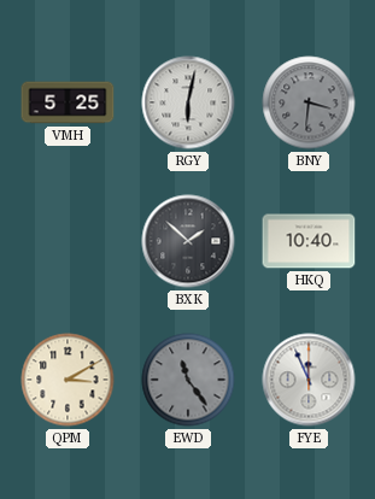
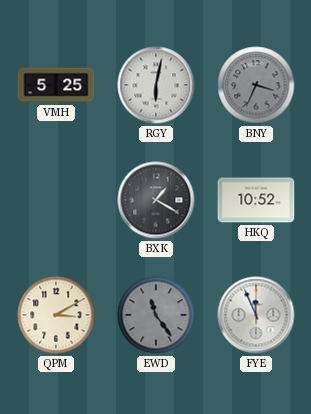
BNY: 3:31 -> 3:34
BXK: 1:52 -> 1:20
HKQ: 10:40 -> 10:52
